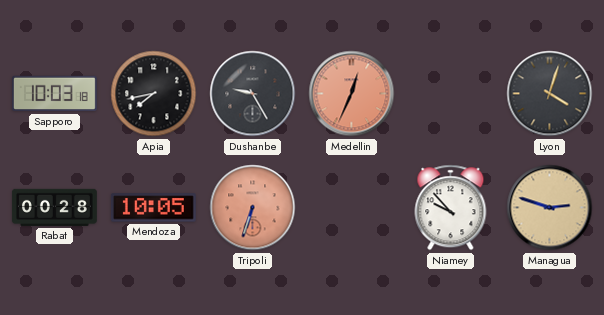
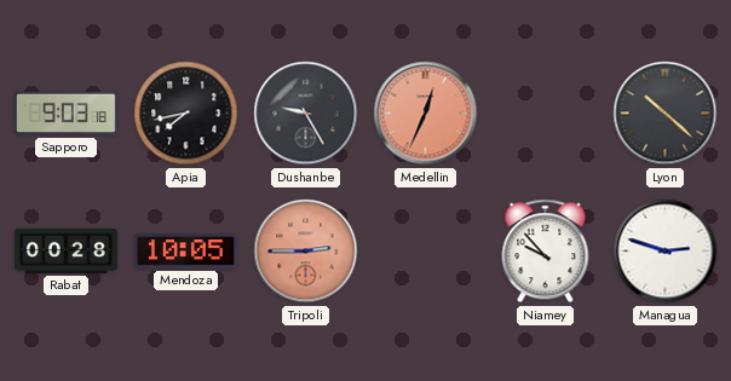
Sapporo: 10:03 -> 9:03
Lyon: 4:03 -> 10:22
Tripoli: 6:33 -> 2:45
Managua dial: champagne -> white
